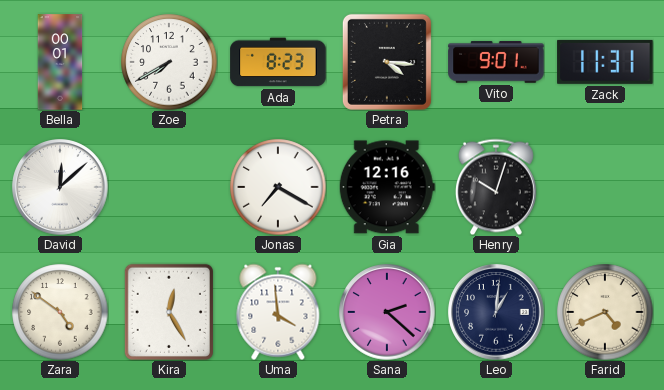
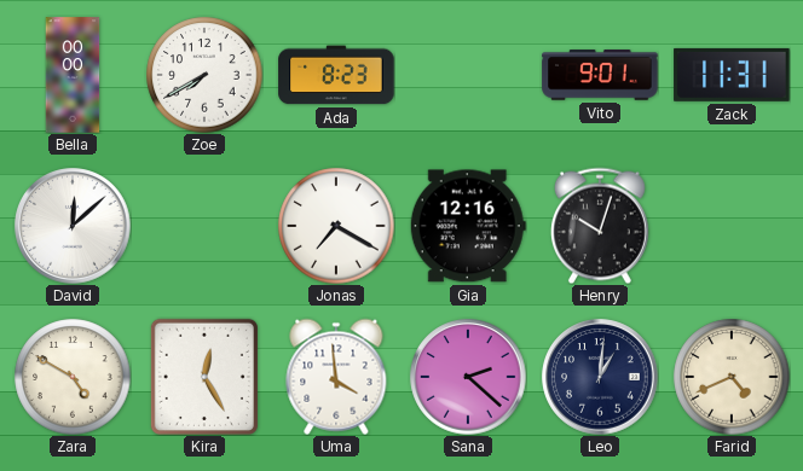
Bella: 00:01 -> 00:00
Petra: 4:16 -> none
Zara: 4:51 -> 4:50
